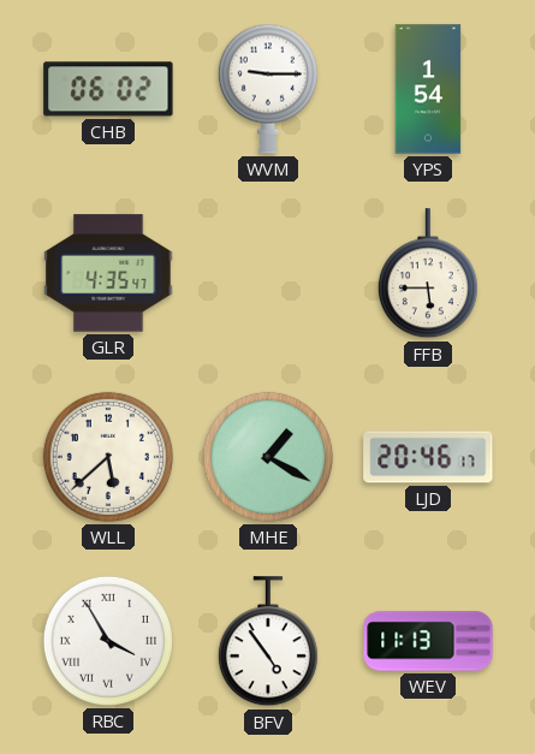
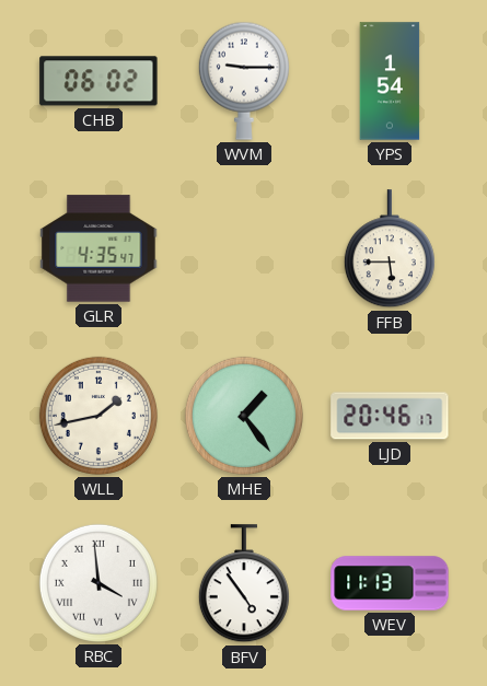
WLL: 5:38 -> 1:43
MHE: 1:20 -> 1:24
RBC: 3:55 -> 3:59
